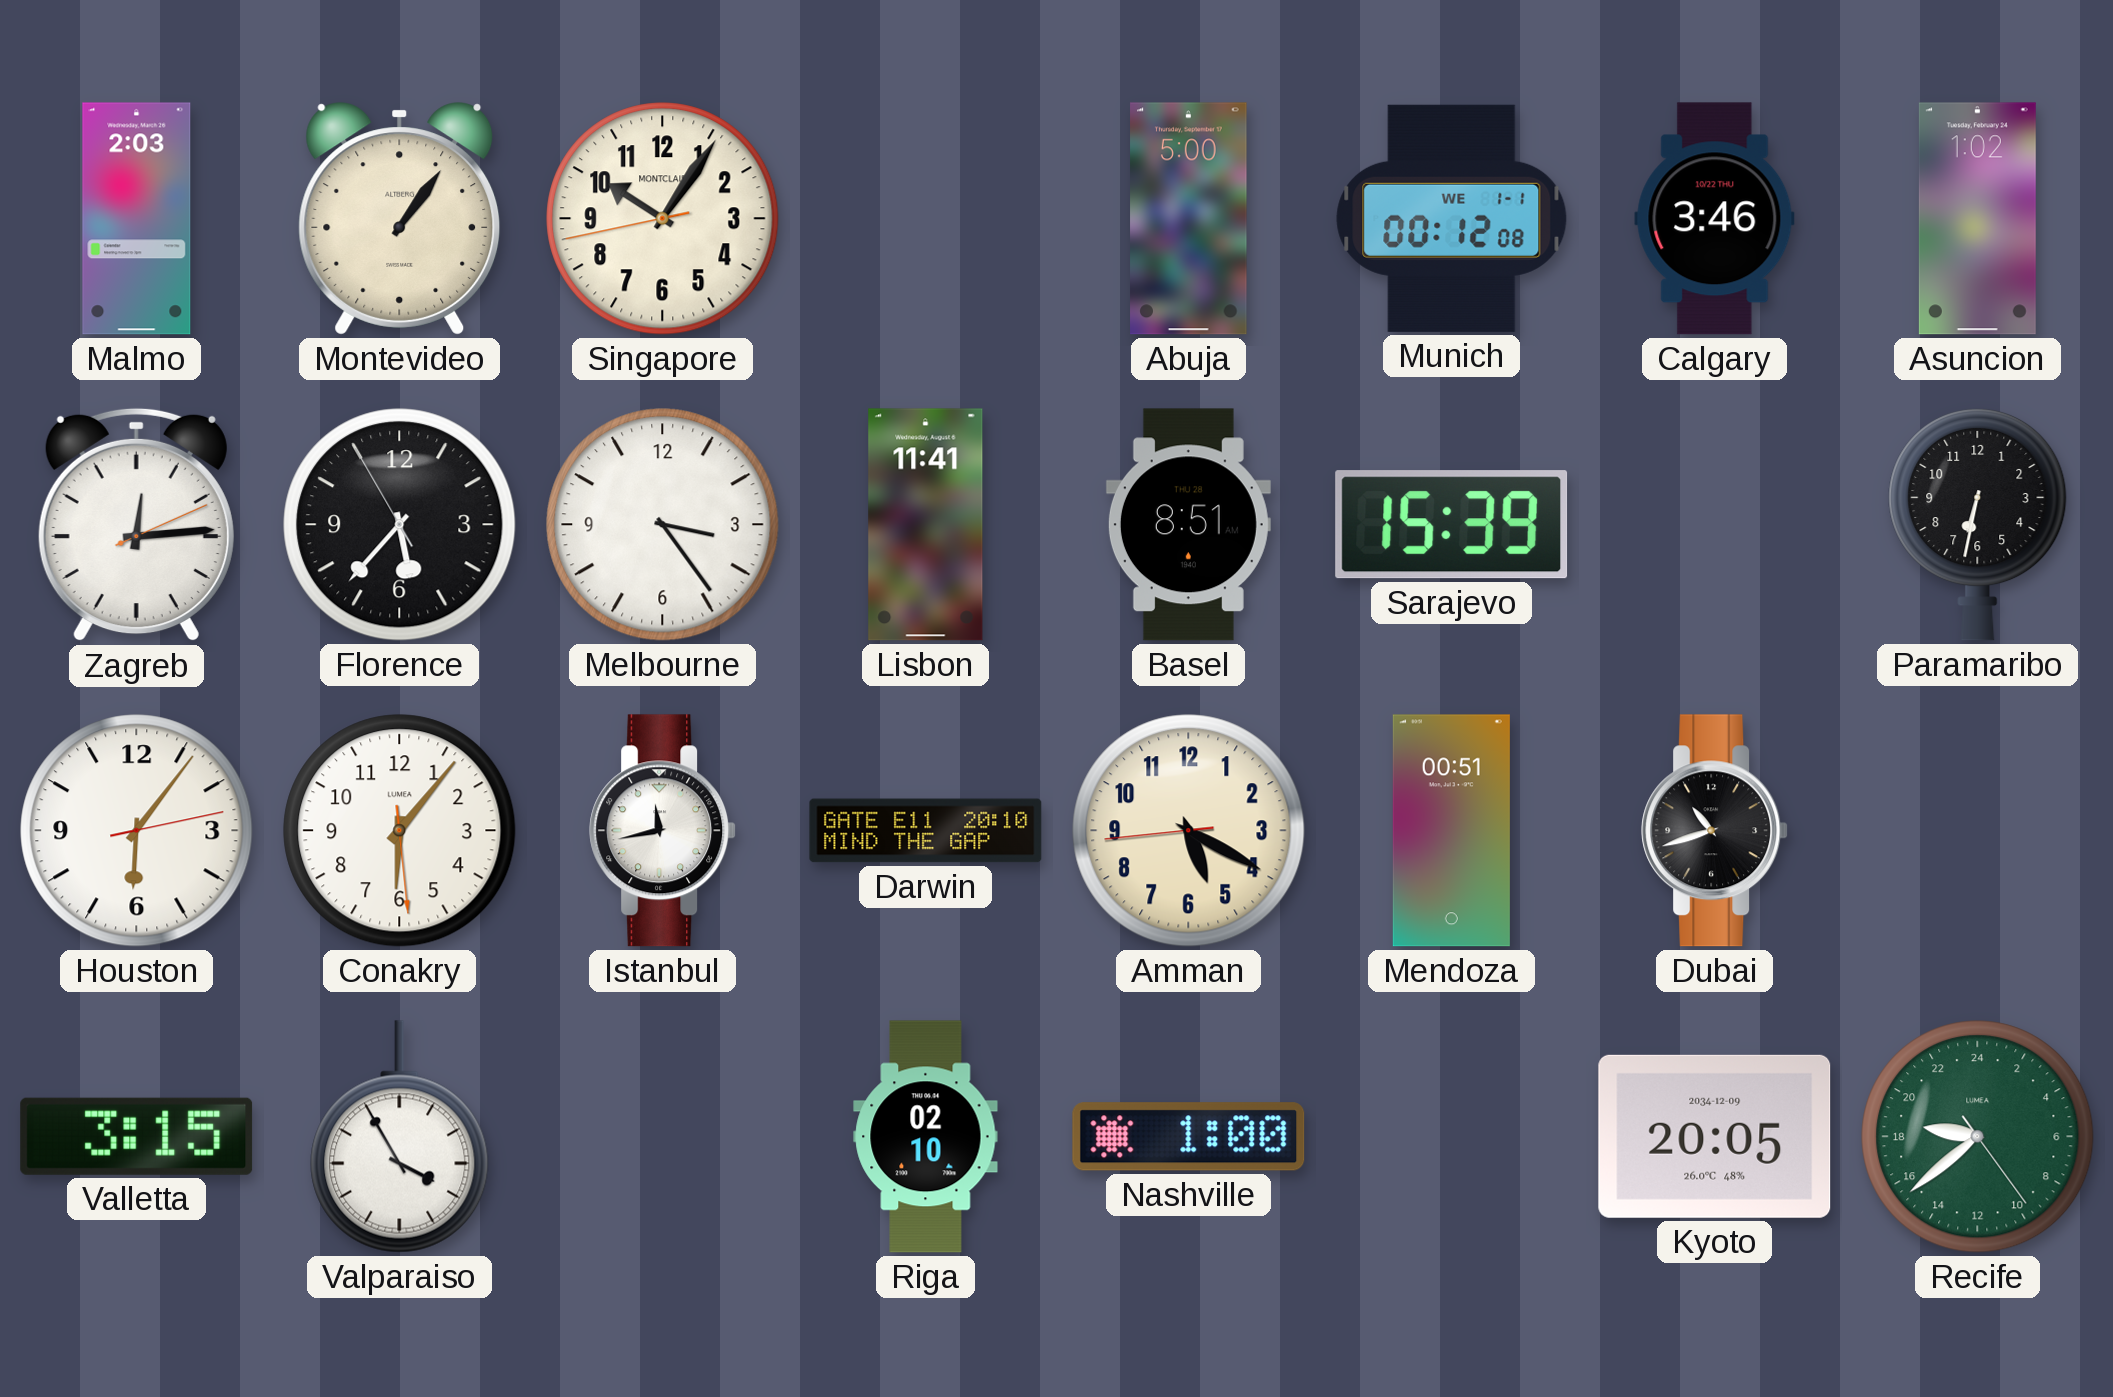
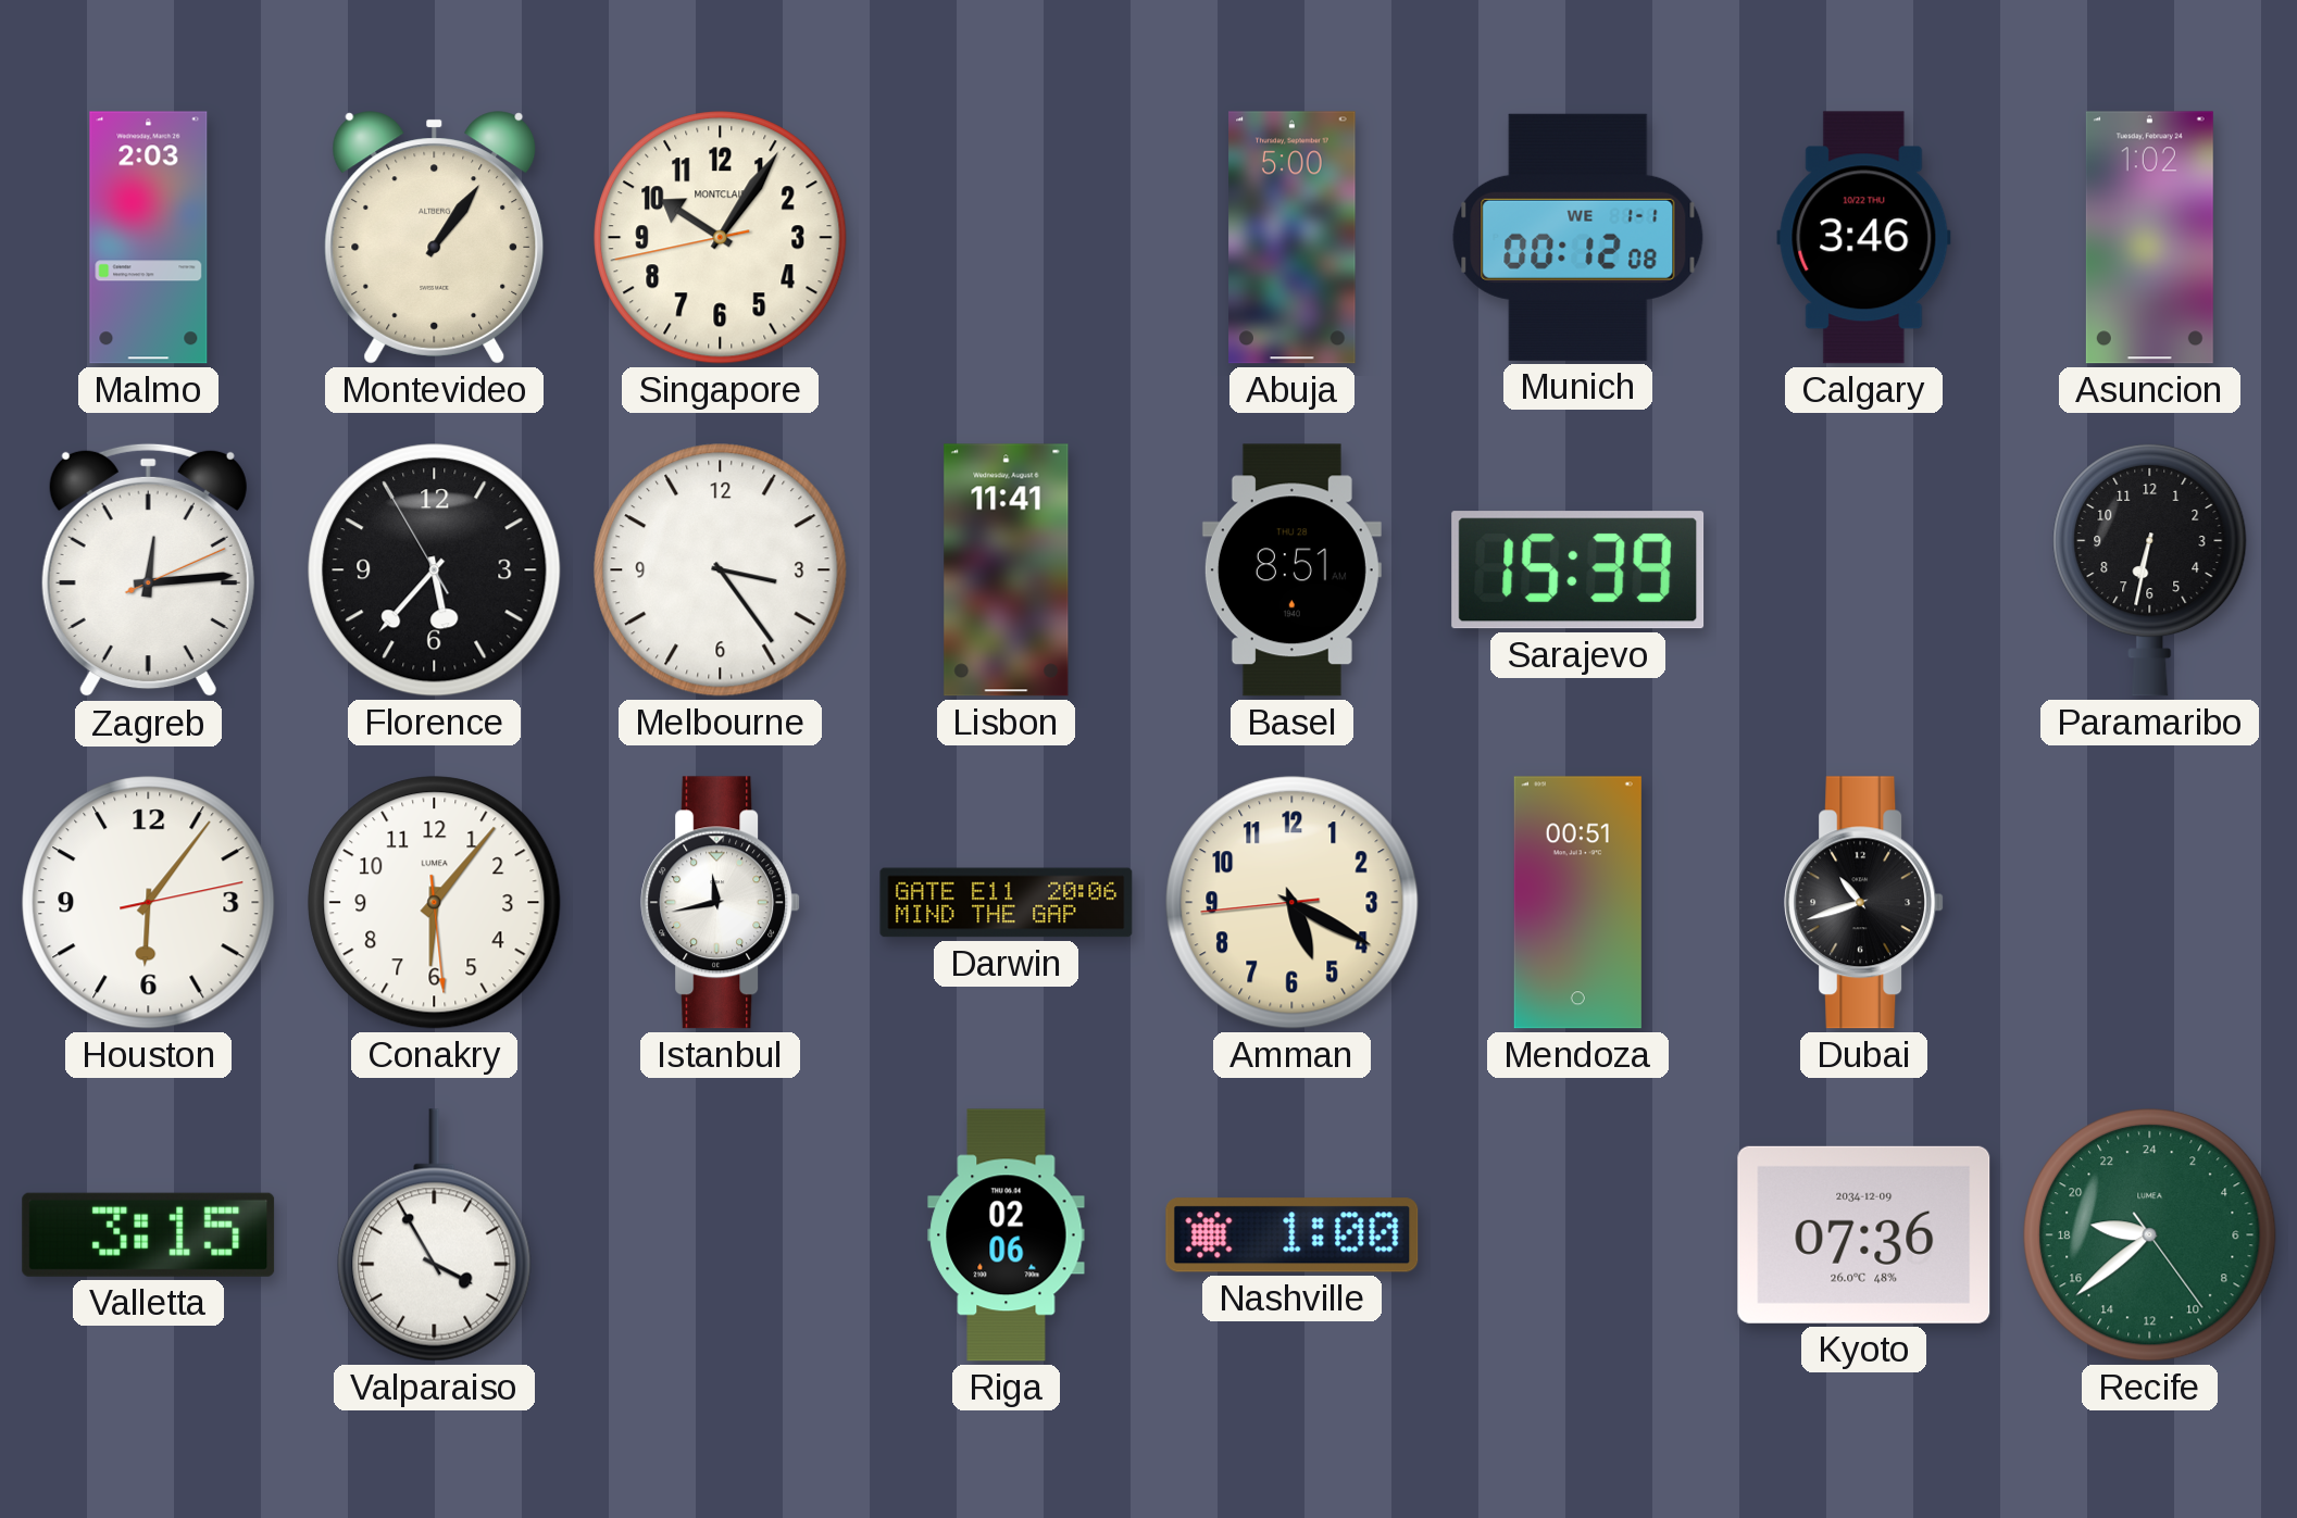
Darwin: 20:10 -> 20:06
Riga: 02:10 -> 02:06
Kyoto: 20:05 -> 07:36
